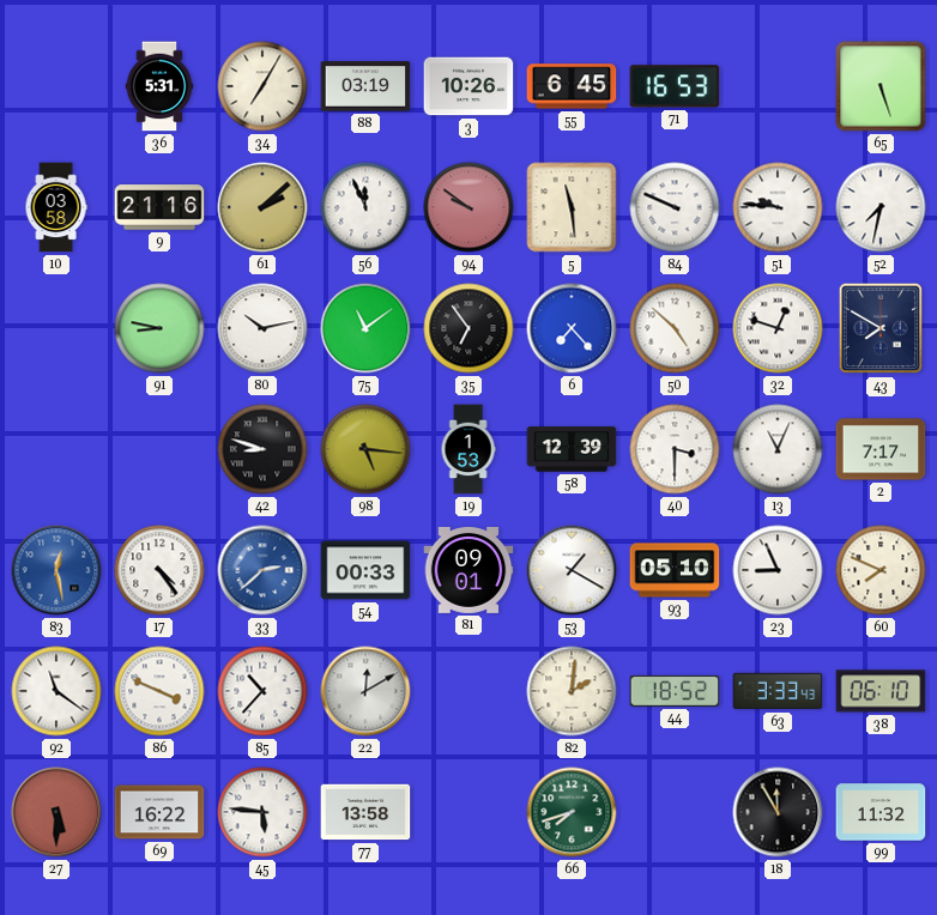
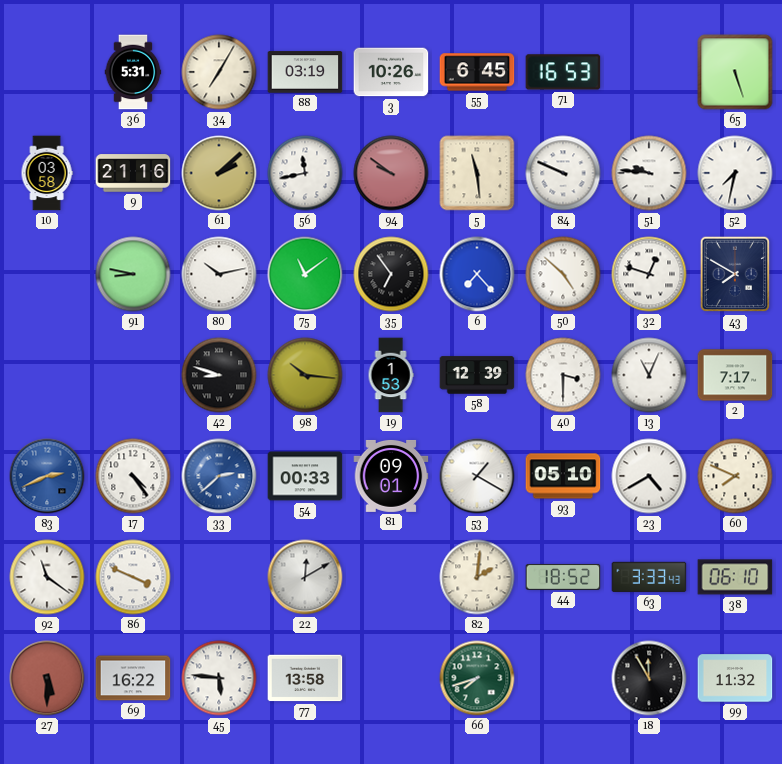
56: 11:56 -> 11:43
98: 5:16 -> 10:16
83: 12:28 -> 2:41
23: 8:56 -> 4:40
85: 10:37 -> none
